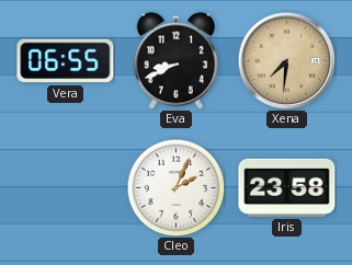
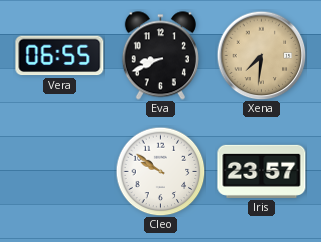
Cleo: 2:04 -> 9:51
Iris: 23:58 -> 23:57
